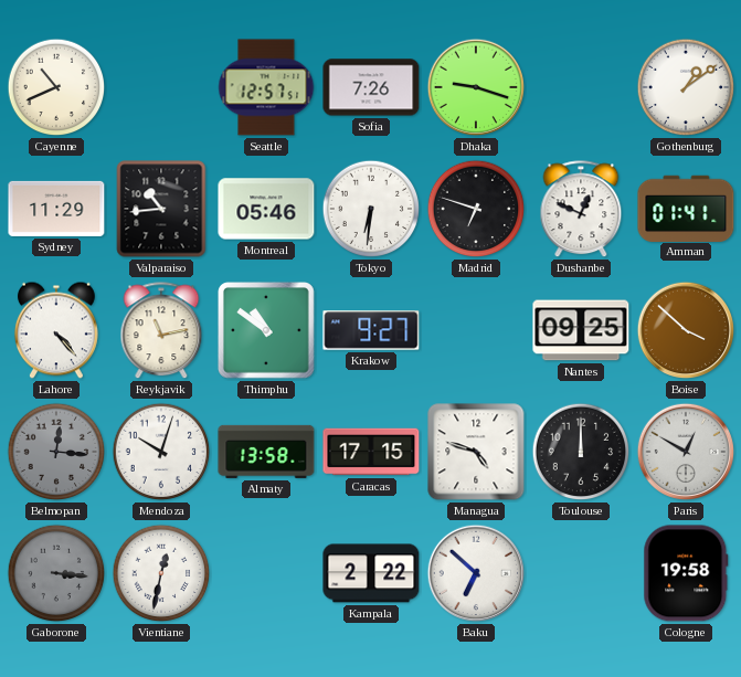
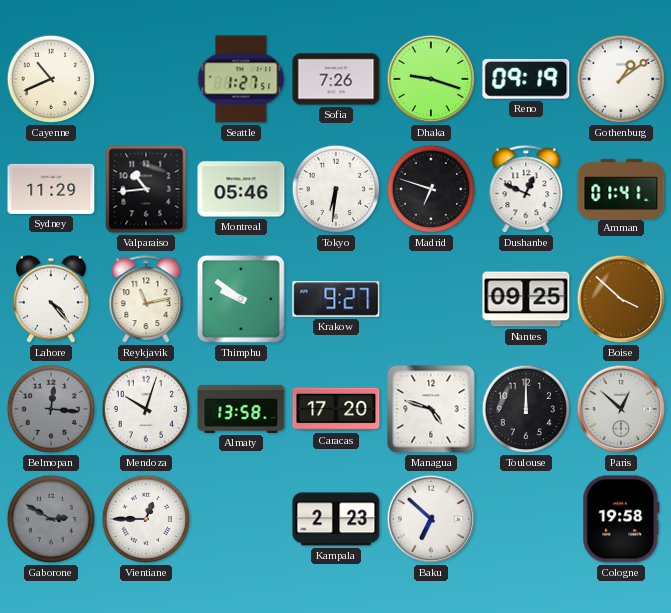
Seattle: 12:57 -> 1:27
Reno: none -> 09:19
Thimphu: 10:51 -> 9:51
Caracas: 17:15 -> 17:20
Paris: 12:50 -> 12:52
Gaborone: 3:16 -> 2:50
Vientiane: 12:32 -> 12:45
Kampala: 2:22 -> 2:23
